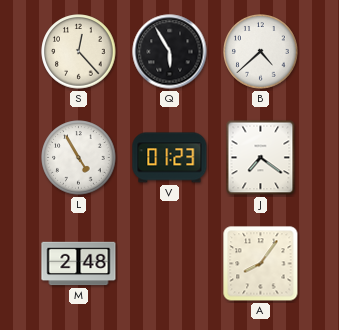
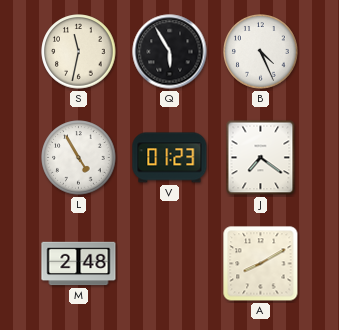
S: 12:23 -> 11:32
B: 4:38 -> 4:26
A: 8:06 -> 8:10
